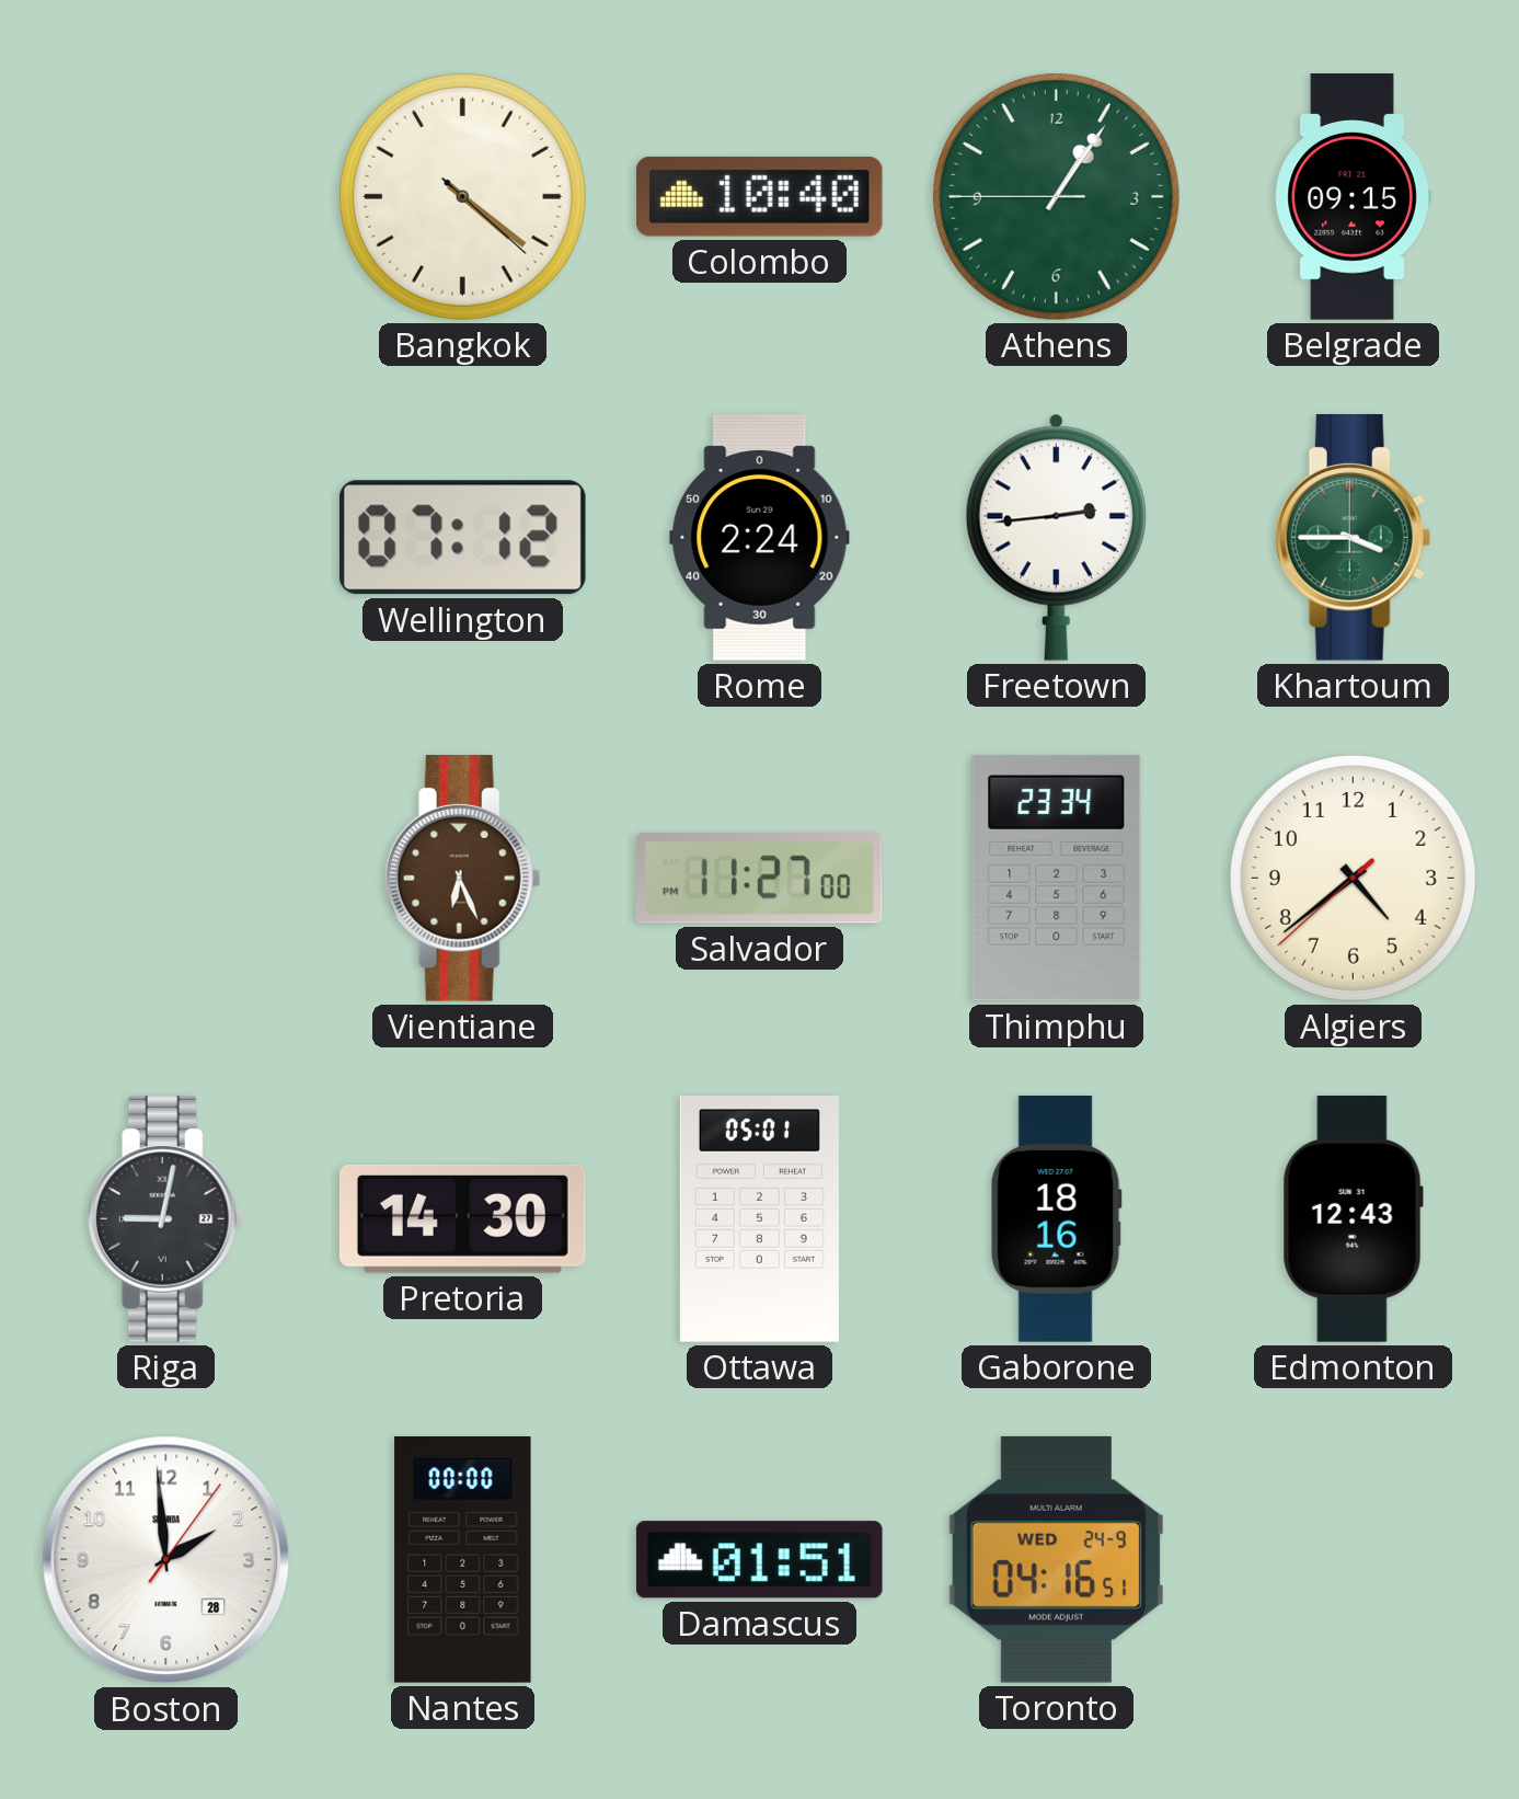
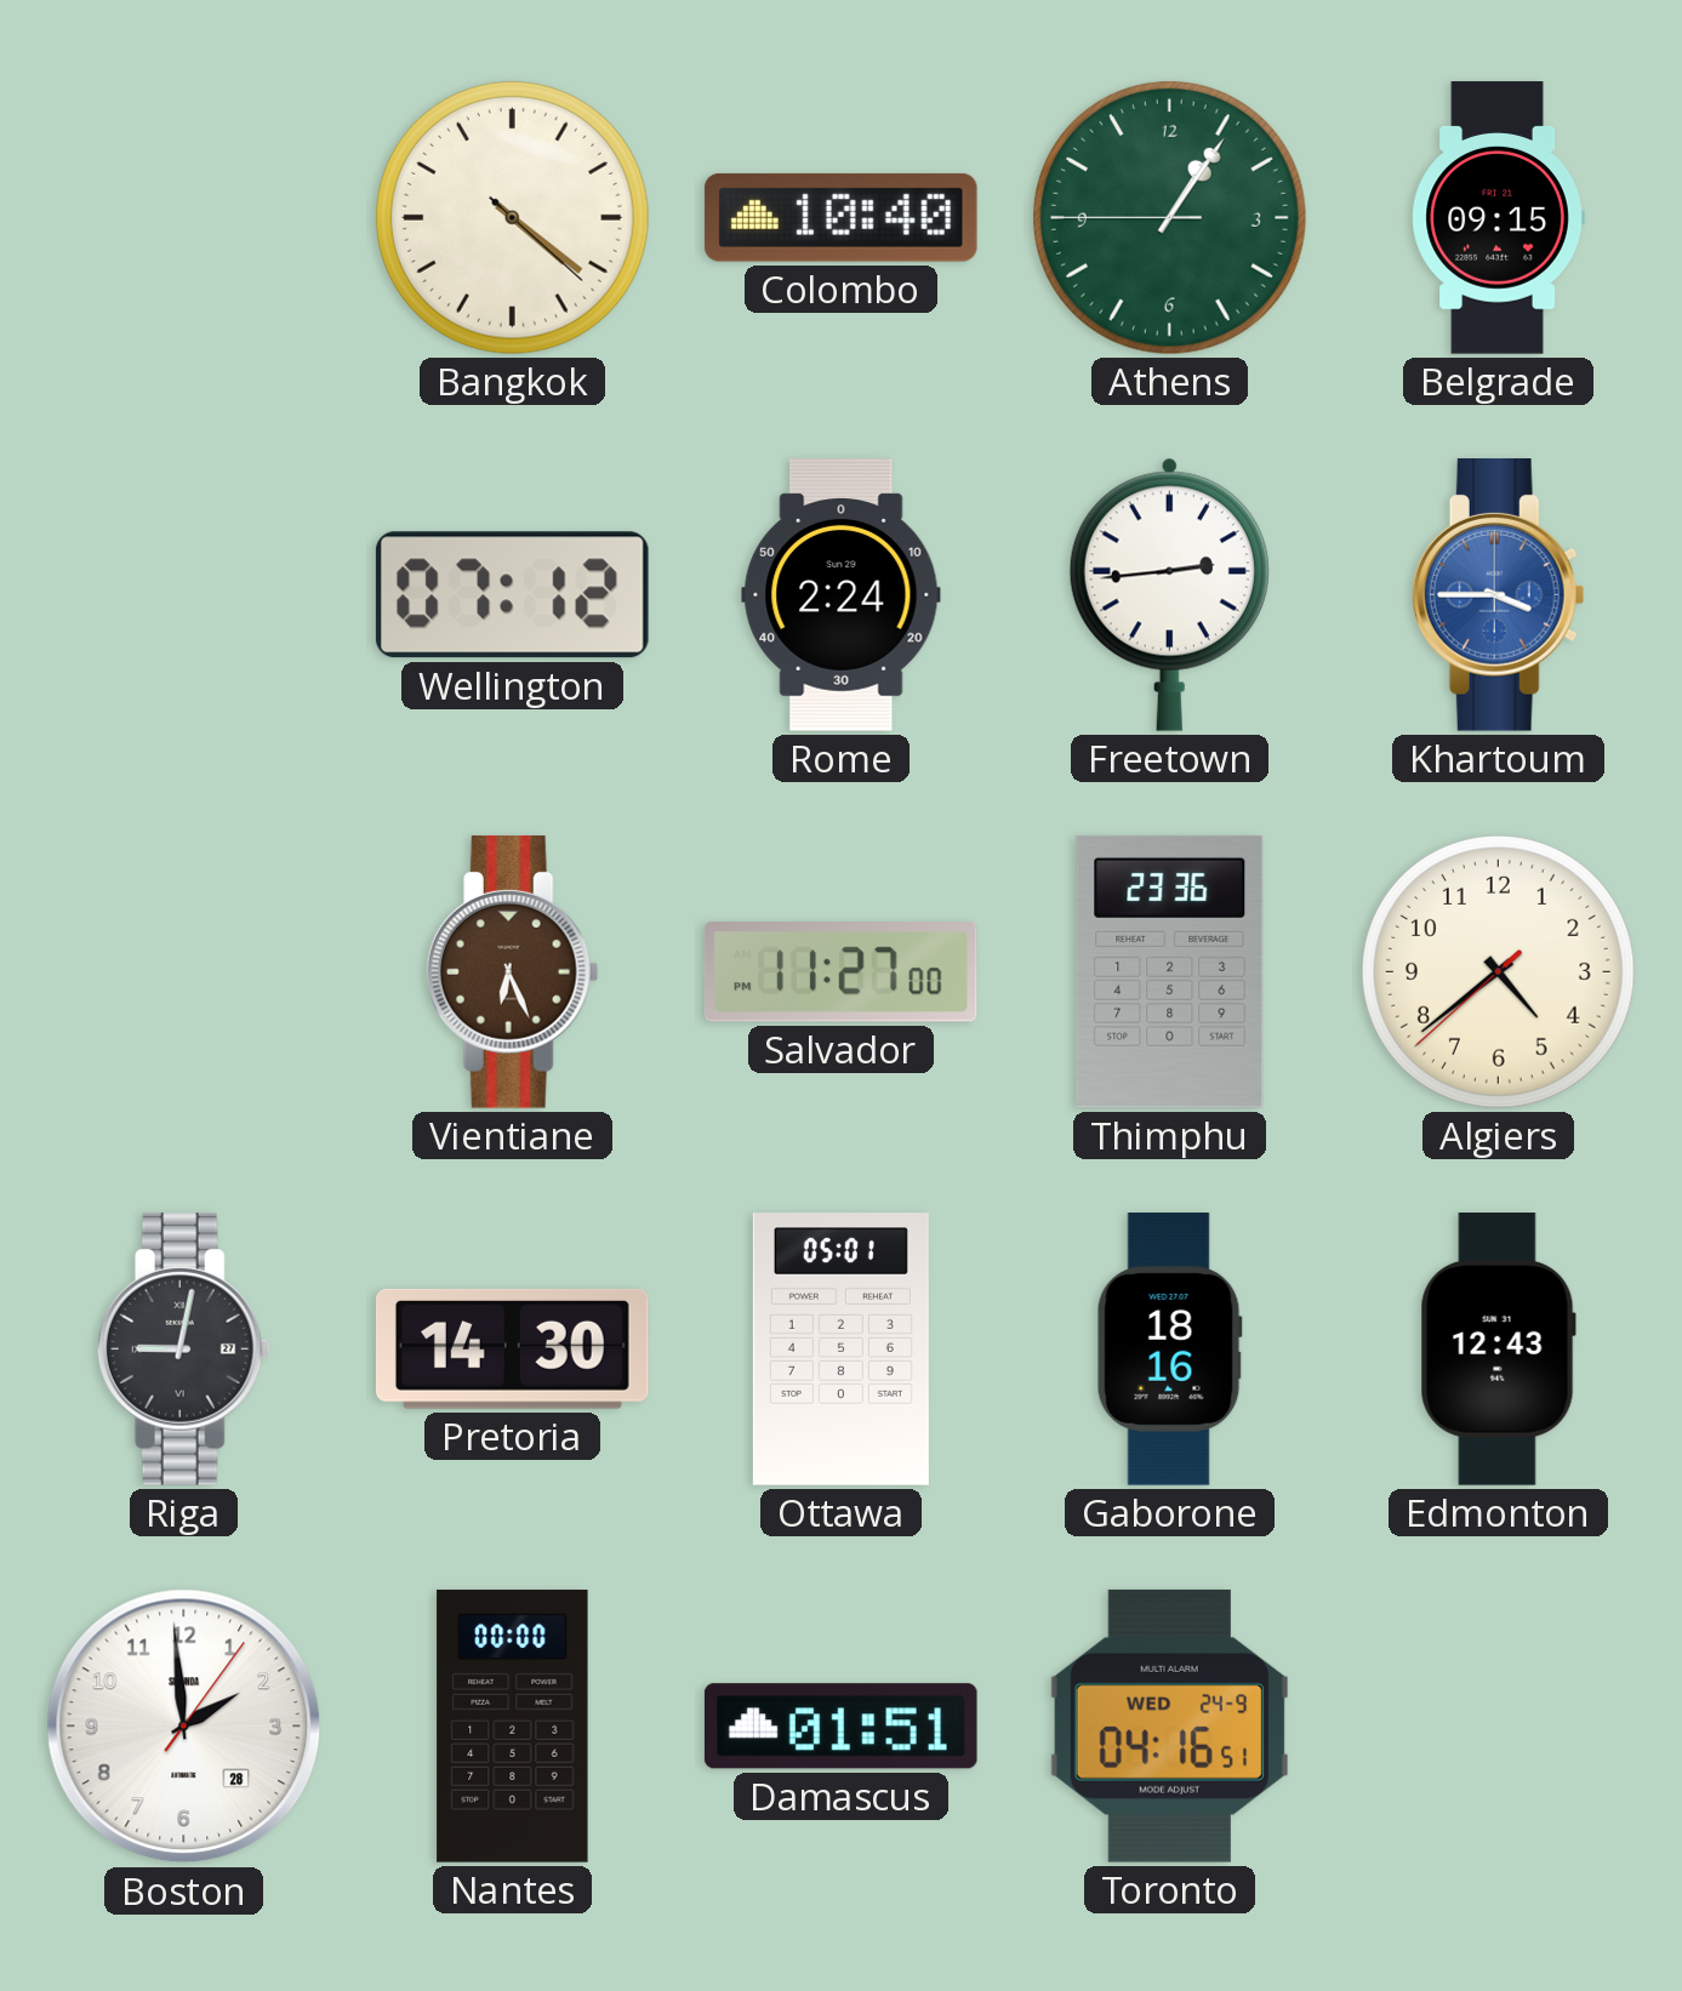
Khartoum dial: green -> blue
Thimphu: 23:34 -> 23:36
